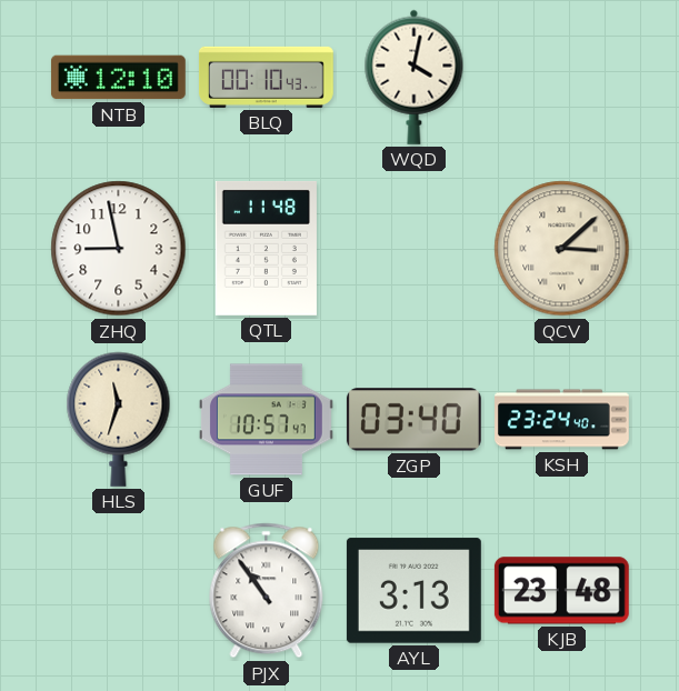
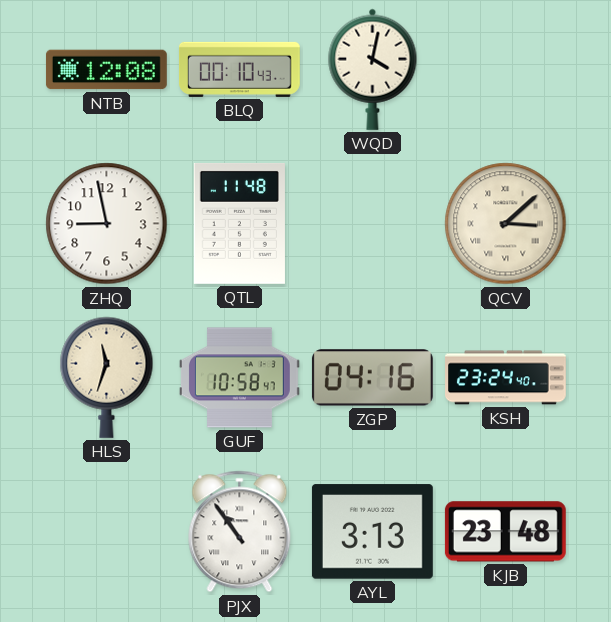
NTB: 12:10 -> 12:08
GUF: 10:57 -> 10:58
ZGP: 03:40 -> 04:16
